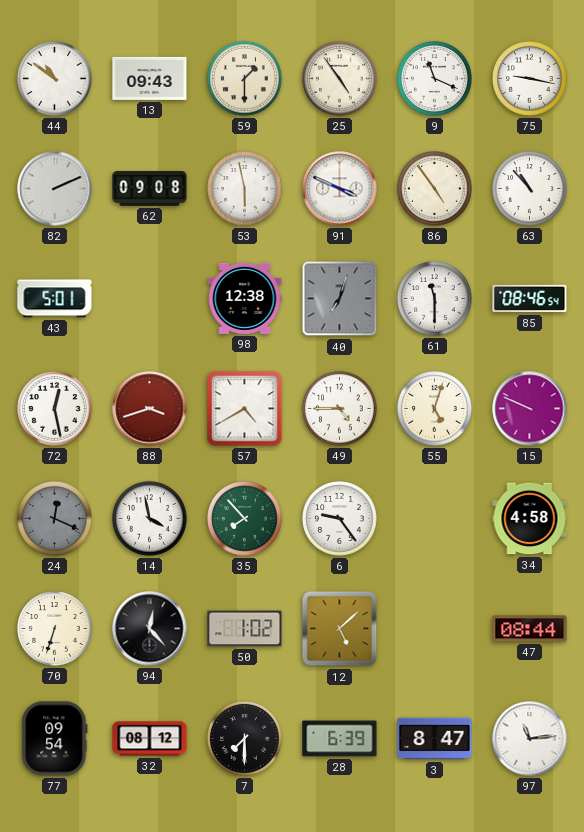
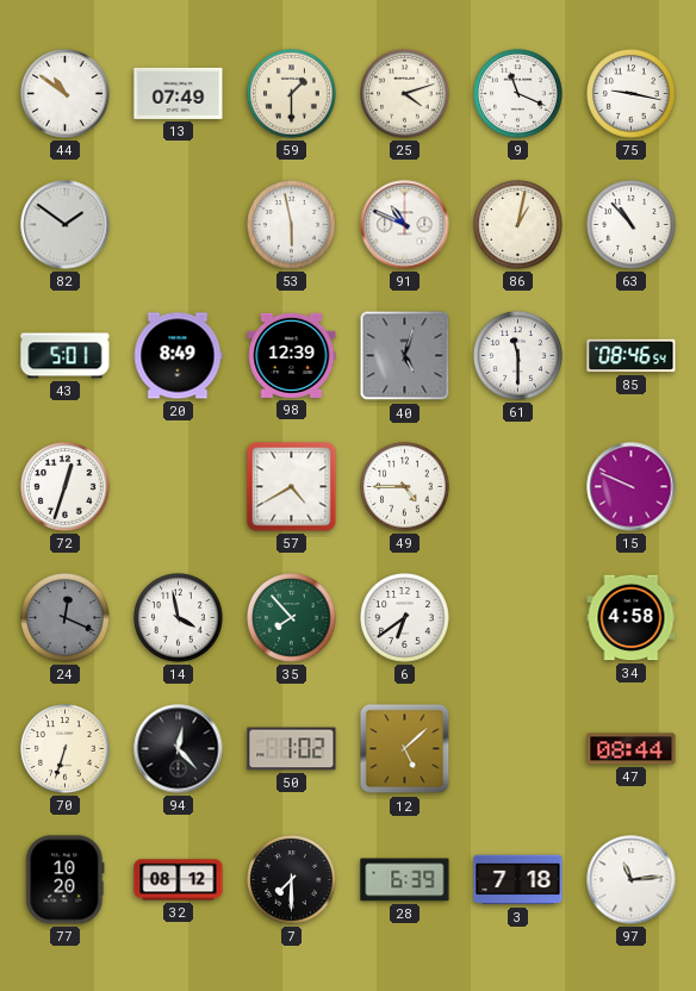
13: 09:43 -> 07:49
25: 4:54 -> 4:12
82: 2:11 -> 1:51
62: 09:08 -> none
91: 3:49 -> 10:49
86: 4:54 -> 1:02
20: none -> 8:49
98: 12:38 -> 12:39
40: 7:03 -> 5:03
72: 12:28 -> 12:33
88: 3:42 -> none
55: 5:03 -> none
6: 9:24 -> 6:39
77: 09:54 -> 10:20
3: 8:47 -> 7:18
